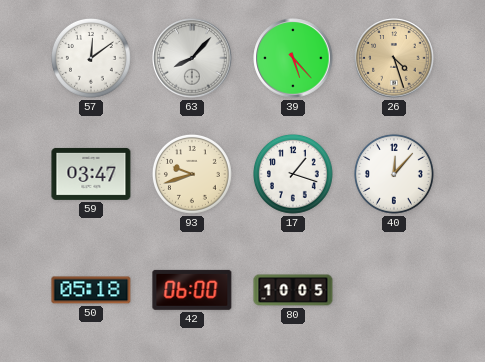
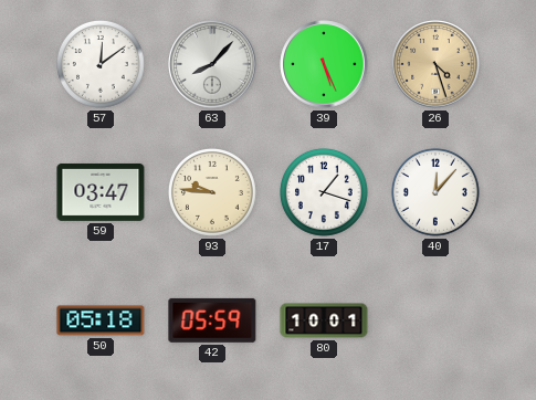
39: 5:23 -> 5:26
93: 9:42 -> 9:46
42: 06:00 -> 05:59
80: 10:05 -> 10:01
